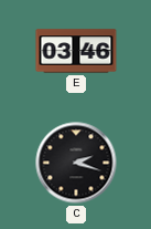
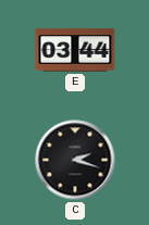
E: 03:46 -> 03:44
